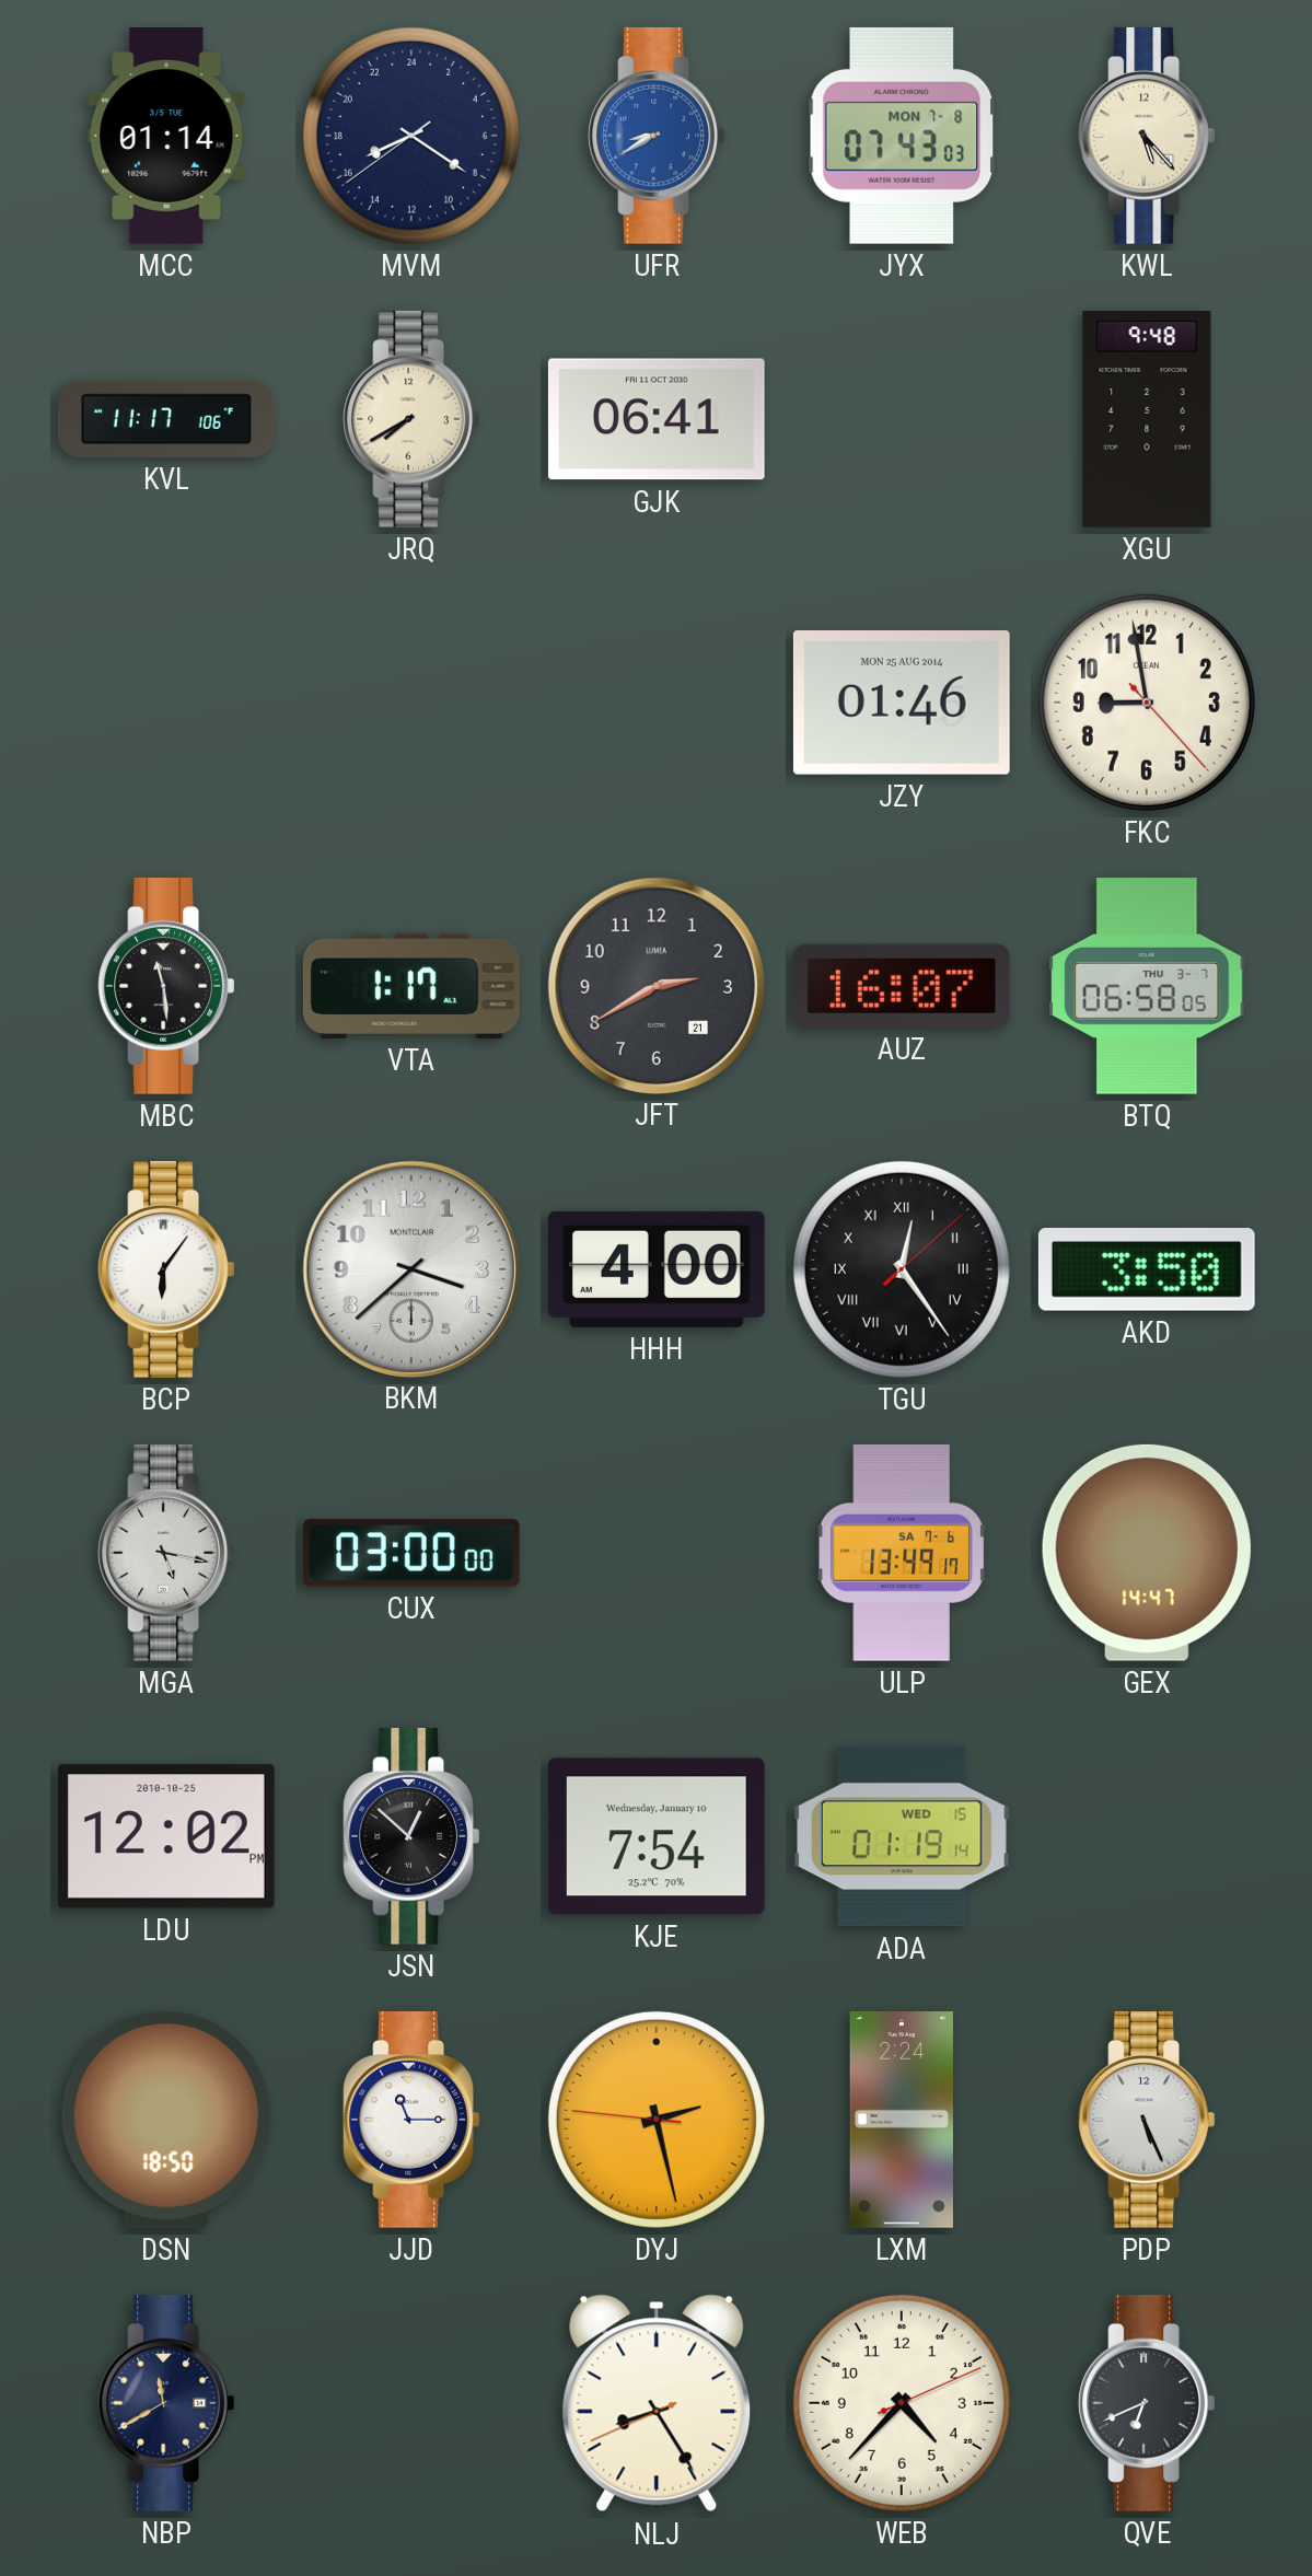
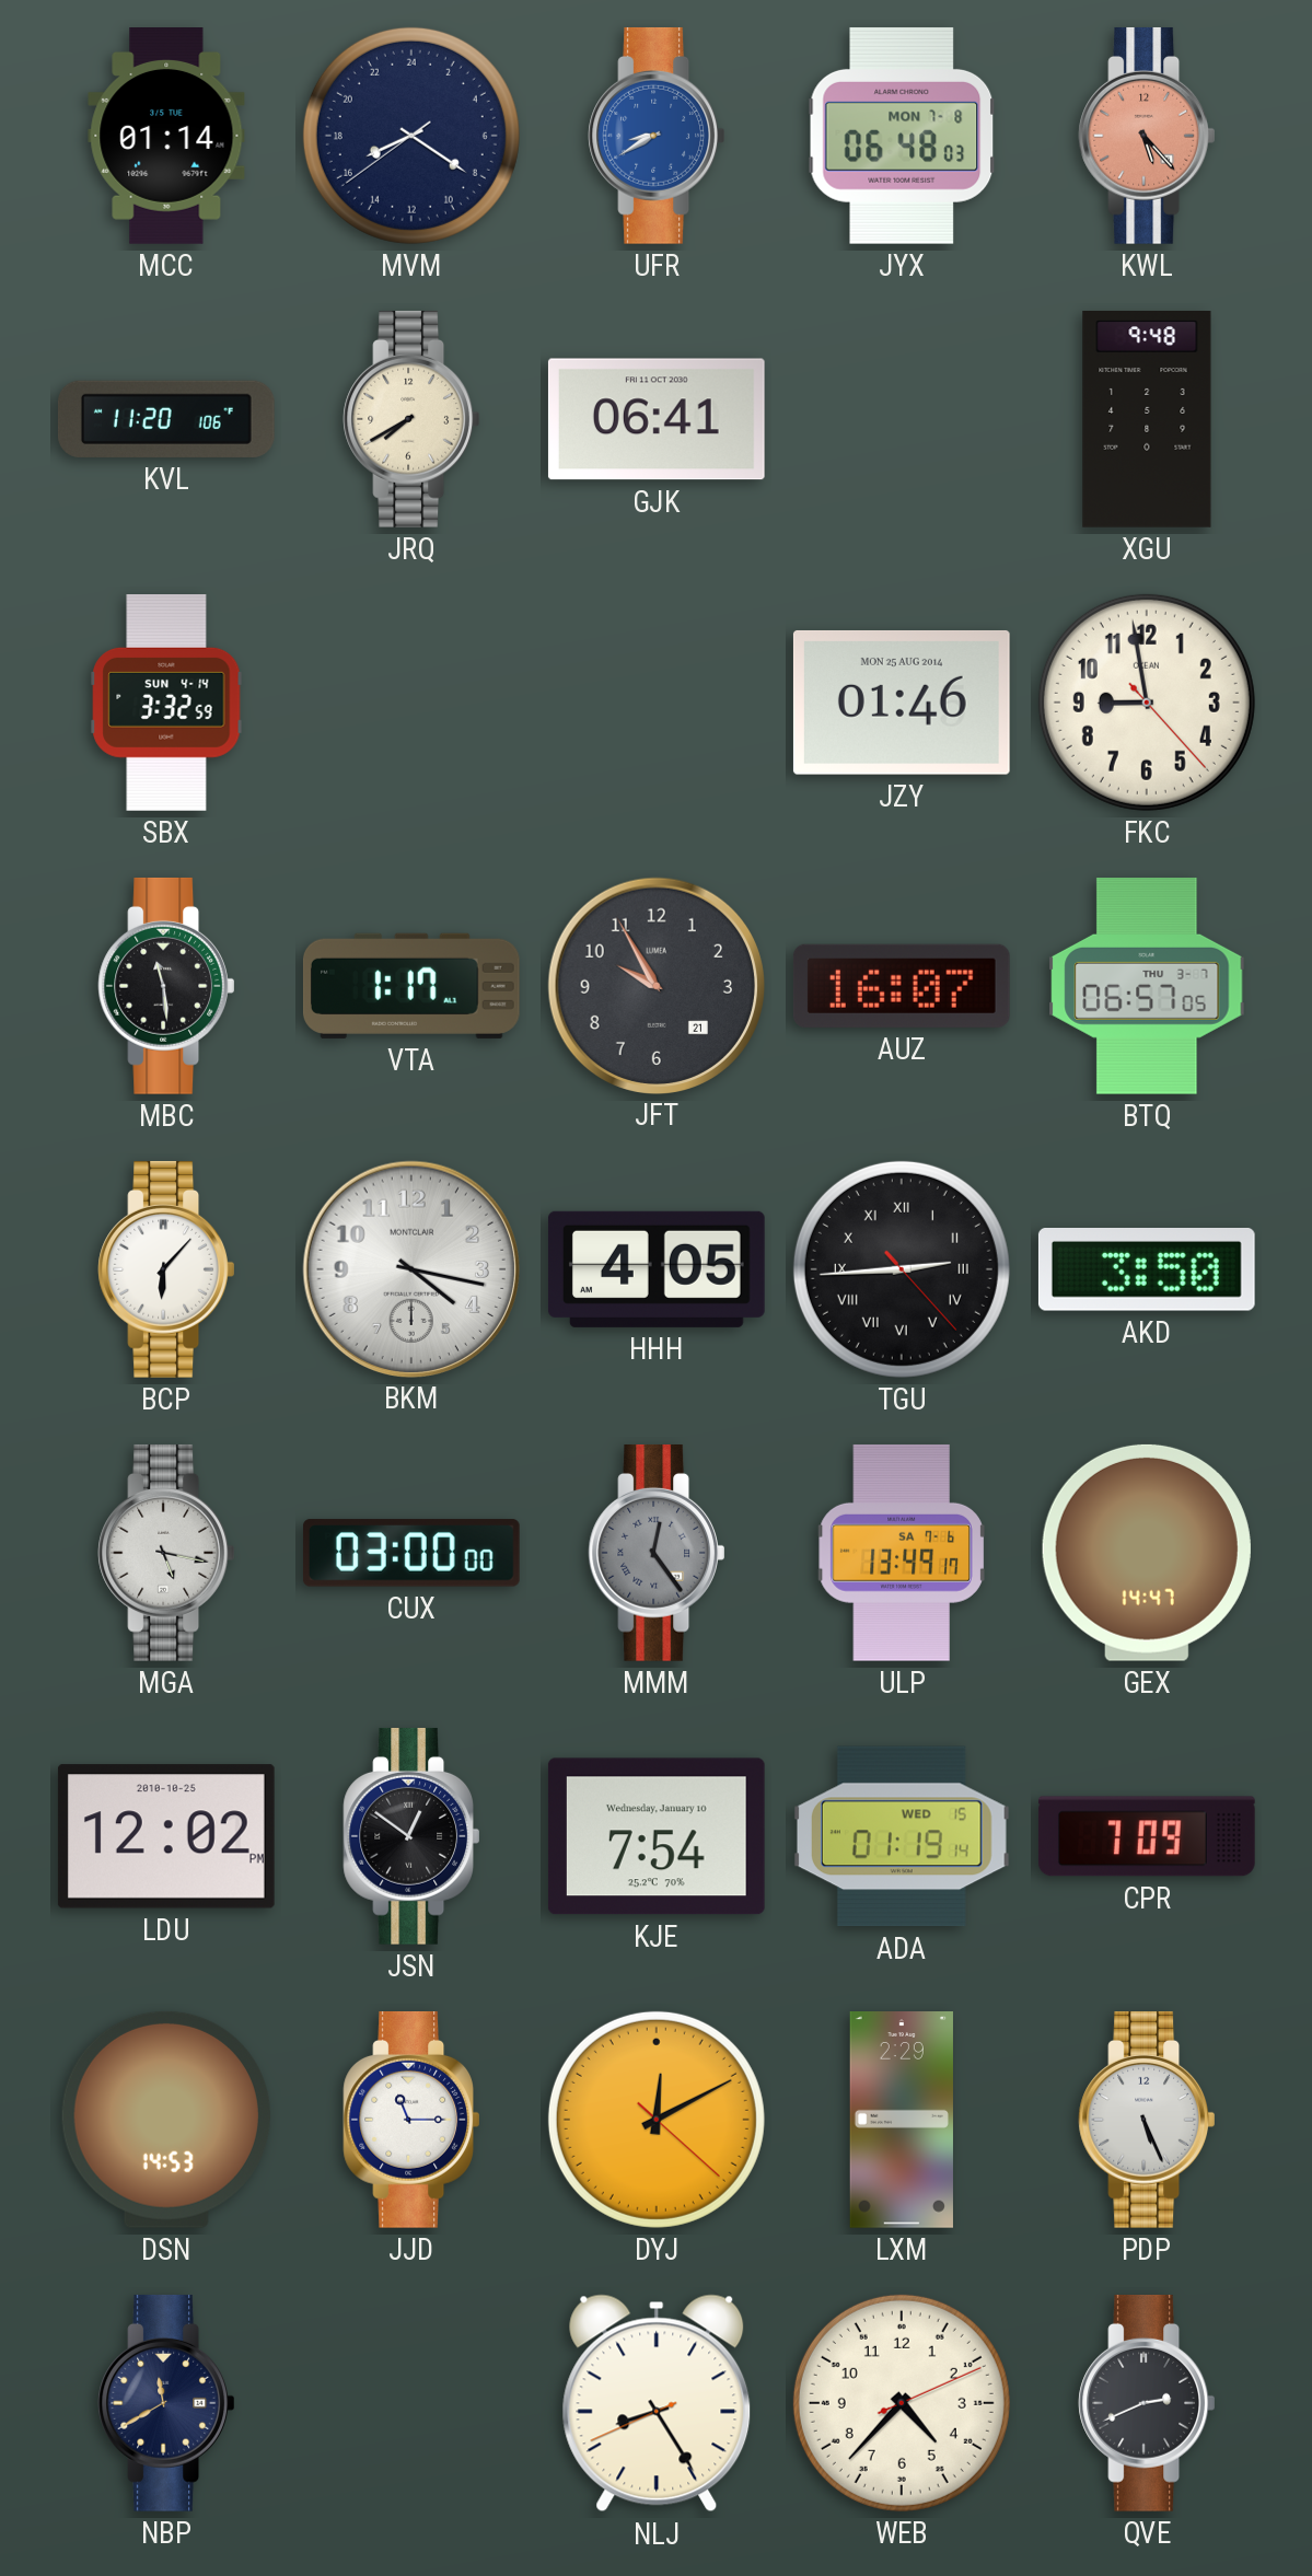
JYX: 07:43 -> 06:48
KWL dial: cream -> salmon
KVL: 11:17 -> 11:20
SBX: none -> 3:32
JFT: 2:40 -> 9:55
BTQ: 06:58 -> 06:57
BCP: 6:06 -> 6:07
BKM: 3:38 -> 4:17
HHH: 4:00 -> 4:05
TGU: 12:24 -> 2:44
MMM: none -> 12:24
JSN: 12:52 -> 12:51
CPR: none -> 7:09
DSN: 18:50 -> 14:53
DYJ: 2:27 -> 12:10
LXM: 2:24 -> 2:29
QVE: 6:41 -> 2:41
